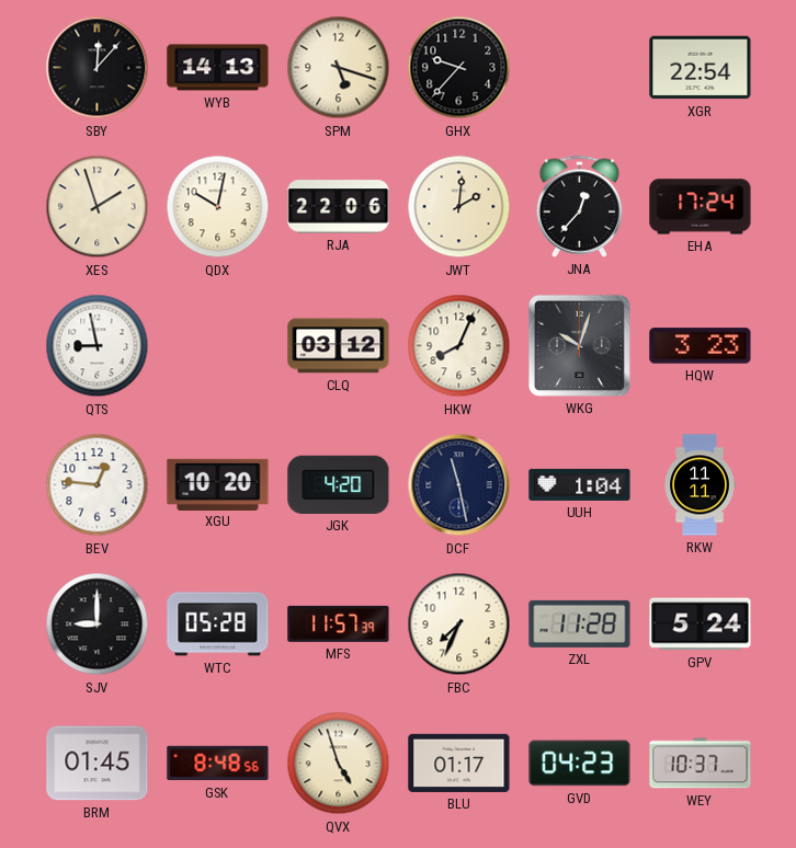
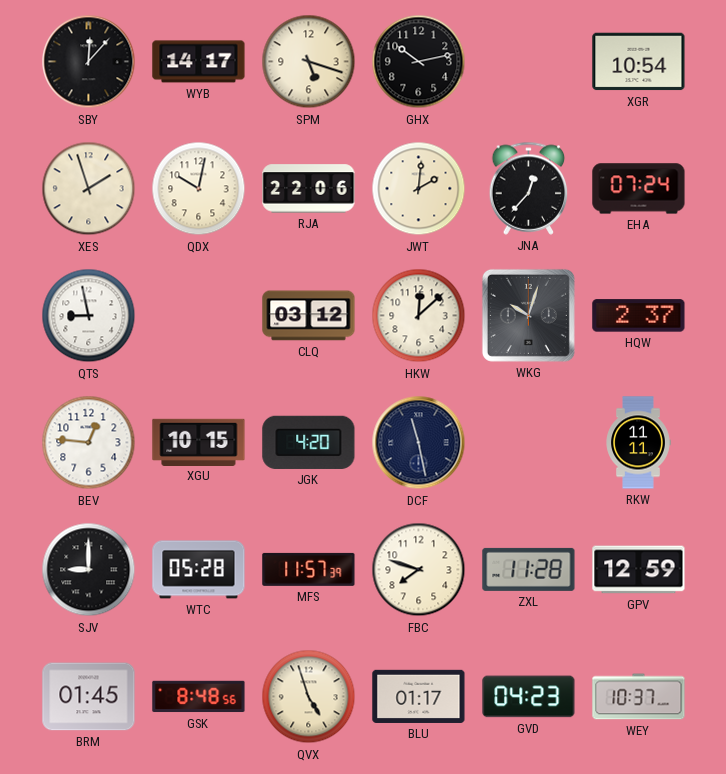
WYB: 14:13 -> 14:17
GHX: 9:37 -> 10:13
XGR: 22:54 -> 10:54
EHA: 17:24 -> 07:24
HKW: 8:04 -> 12:08
HQW: 3:23 -> 2:37
XGU: 10:20 -> 10:15
UUH: 1:04 -> none
FBC: 7:34 -> 7:48
GPV: 5:24 -> 12:59
